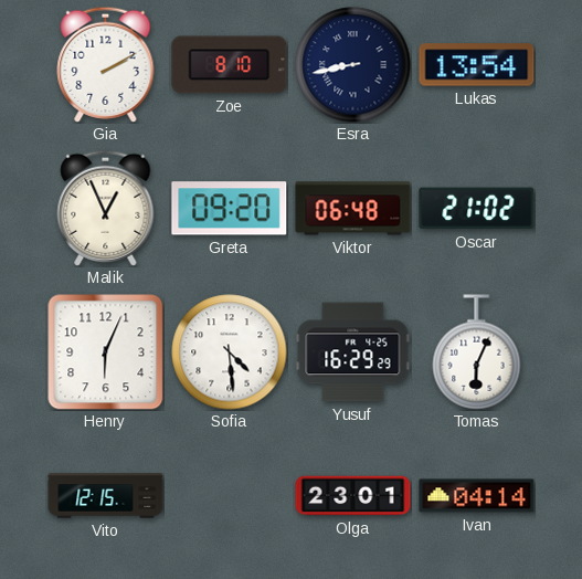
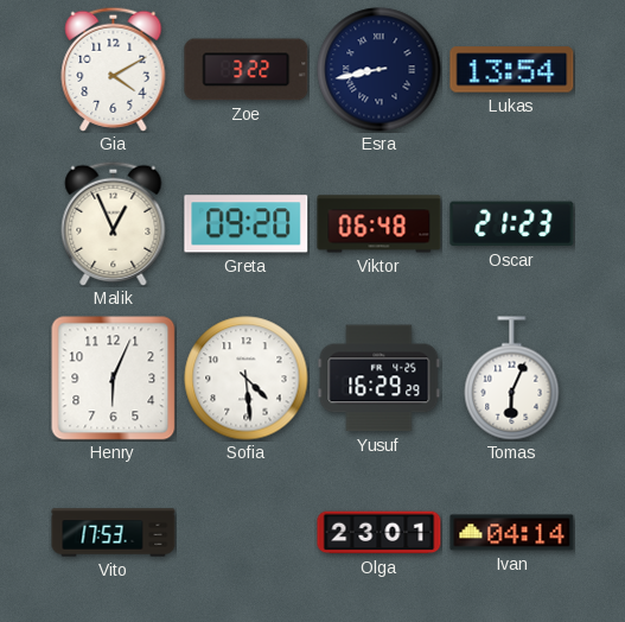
Gia: 2:10 -> 4:10
Zoe: 8:10 -> 3:22
Oscar: 21:02 -> 21:23
Vito: 12:15 -> 17:53
